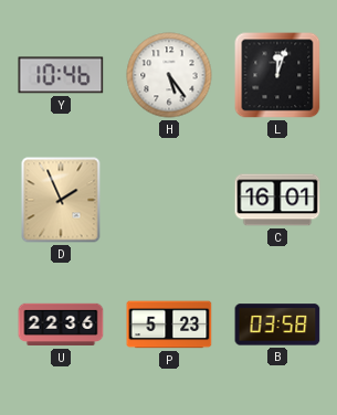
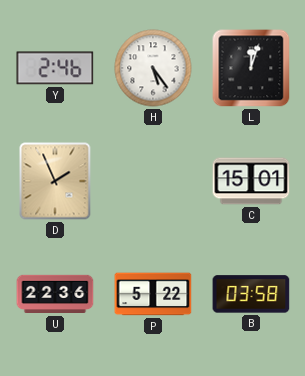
Y: 10:46 -> 2:46
C: 16:01 -> 15:01
P: 5:23 -> 5:22
